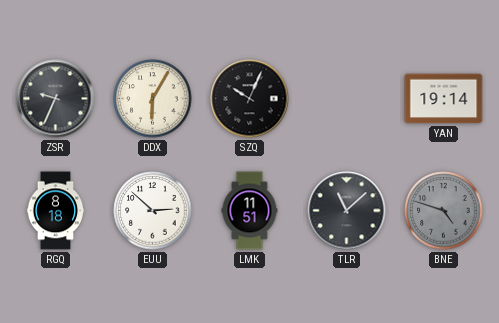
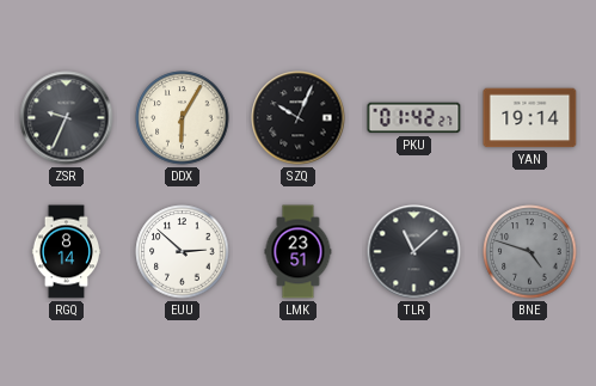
PKU: none -> 01:42
RGQ: 8:18 -> 8:14
LMK: 11:51 -> 23:51
